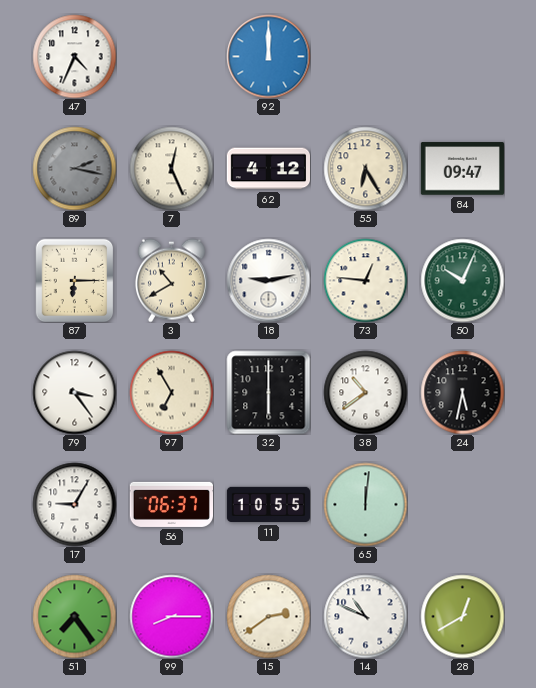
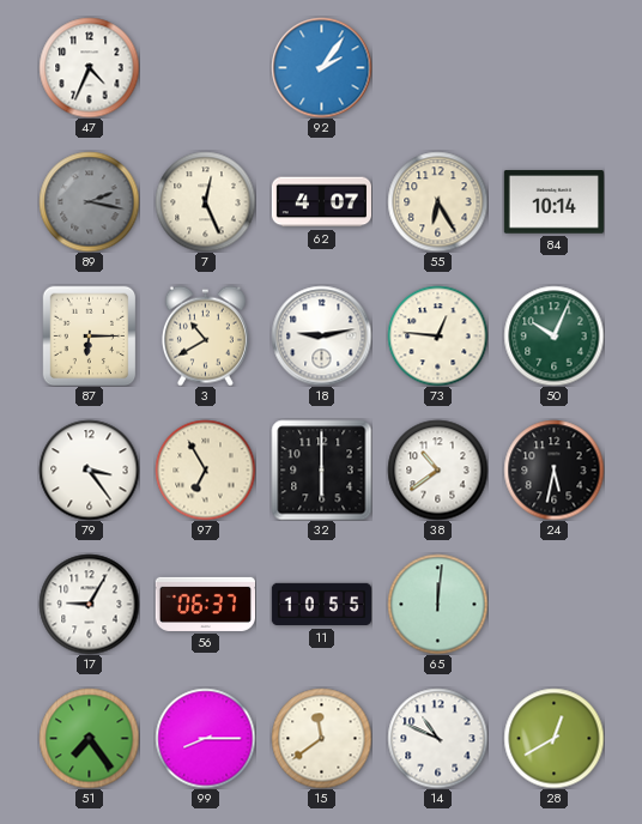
92: 12:00 -> 2:06
62: 4:12 -> 4:07
84: 09:47 -> 10:14
15: 2:39 -> 11:39
